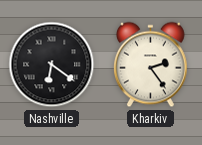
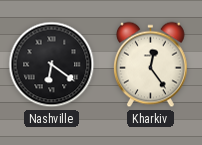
Kharkiv: 2:24 -> 12:24
